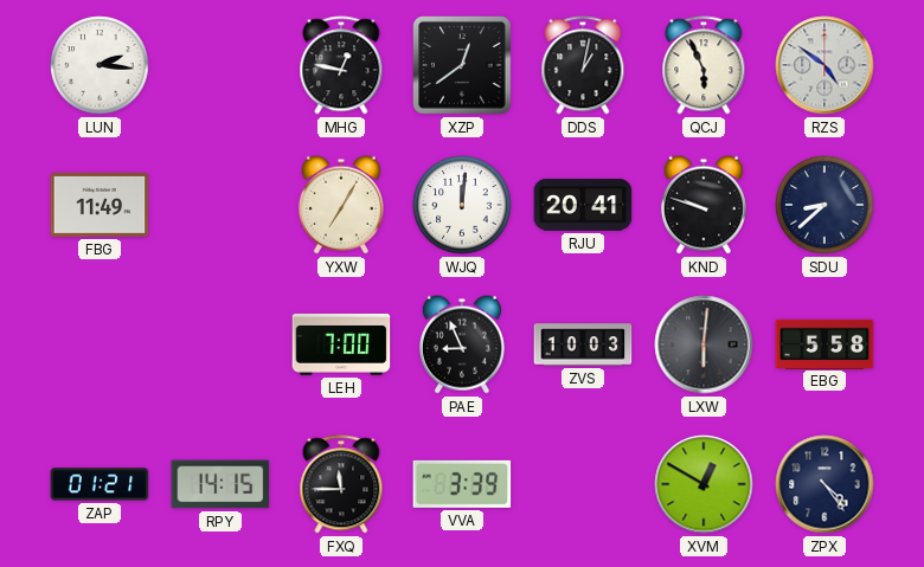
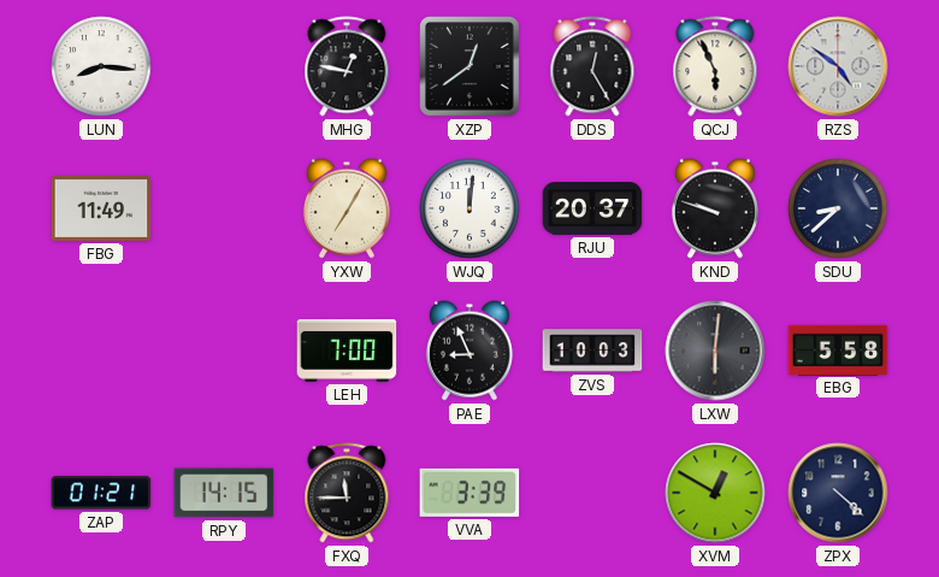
LUN: 2:16 -> 8:16
DDS: 1:02 -> 12:25
RJU: 20:41 -> 20:37
ZPX: 4:24 -> 4:22
